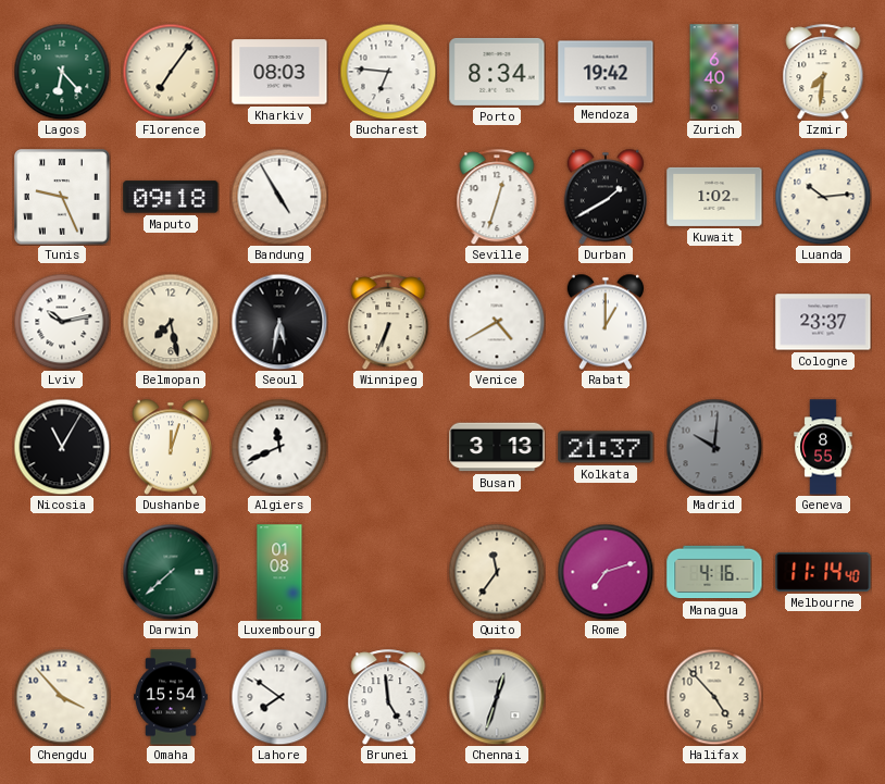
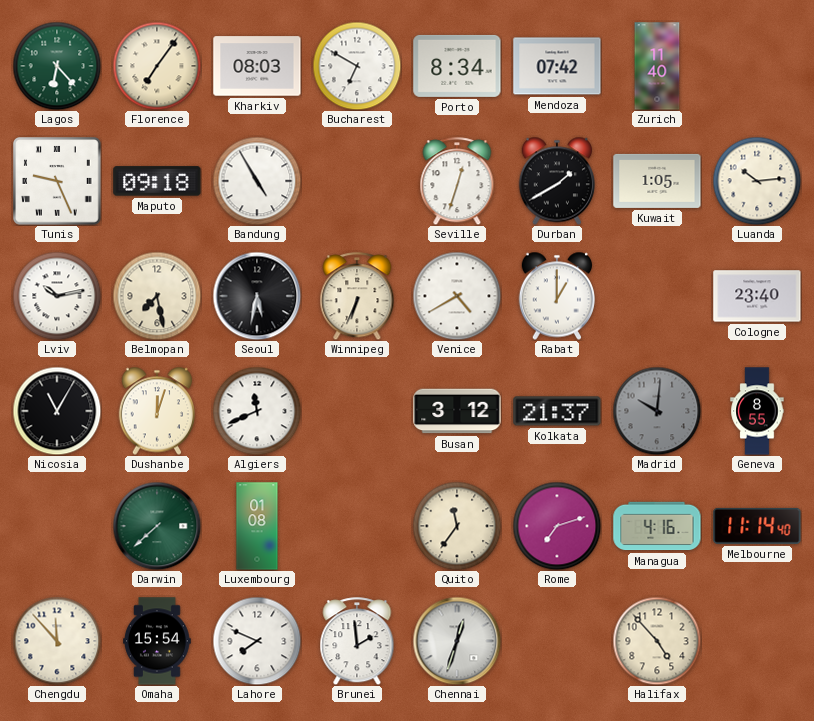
Bucharest: 6:46 -> 6:50
Mendoza: 19:42 -> 07:42
Zurich: 6:40 -> 11:40
Izmir: 7:31 -> none
Kuwait: 1:02 -> 1:05
Cologne: 23:37 -> 23:40
Busan: 3:13 -> 3:12
Chengdu: 3:53 -> 11:53
Lahore: 7:51 -> 7:49
Brunei: 4:59 -> 1:59
